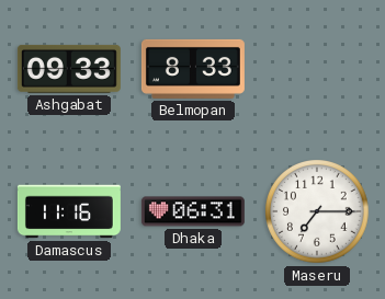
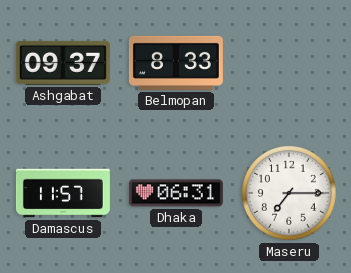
Ashgabat: 09:33 -> 09:37
Damascus: 11:16 -> 11:57
